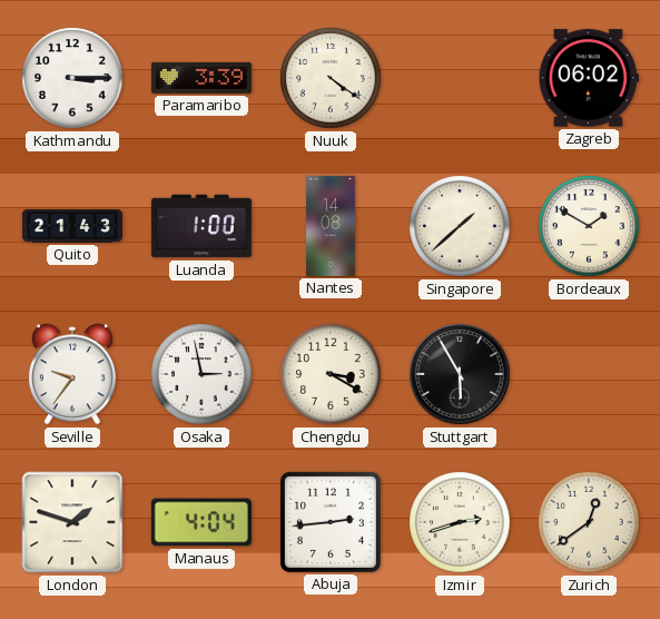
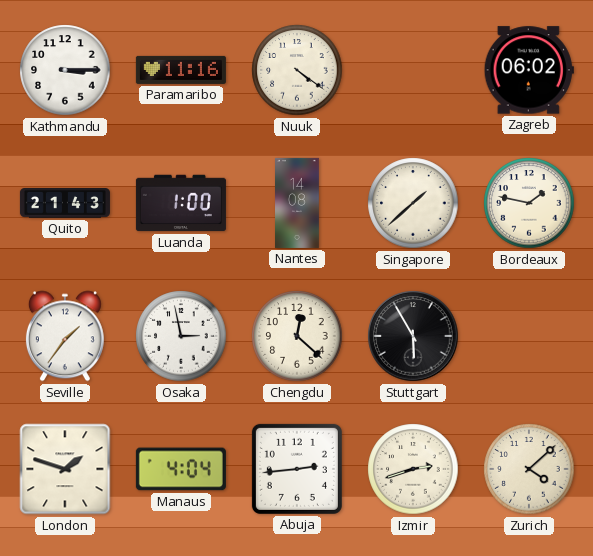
Paramaribo: 3:39 -> 11:16
Bordeaux: 1:50 -> 1:47
Seville: 9:36 -> 1:36
Chengdu: 3:20 -> 12:22
Zurich: 12:39 -> 4:08
